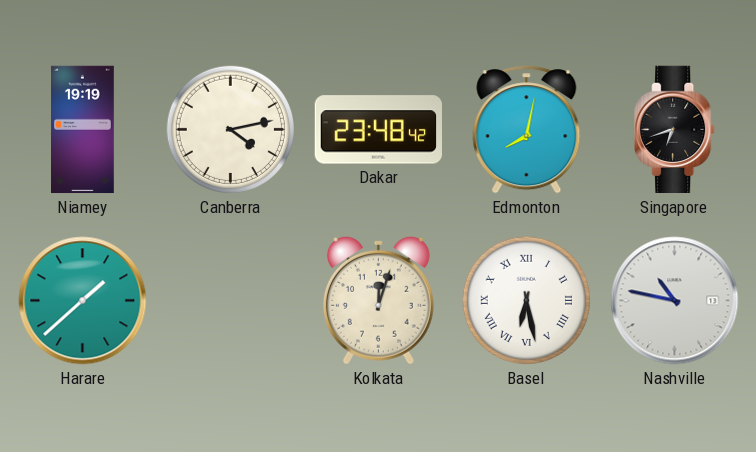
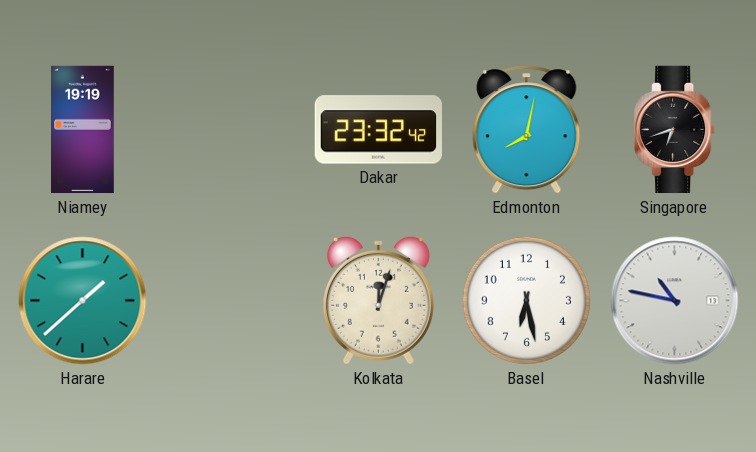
Canberra: 4:13 -> none
Dakar: 23:48 -> 23:32
Basel numerals: Roman -> Arabic
